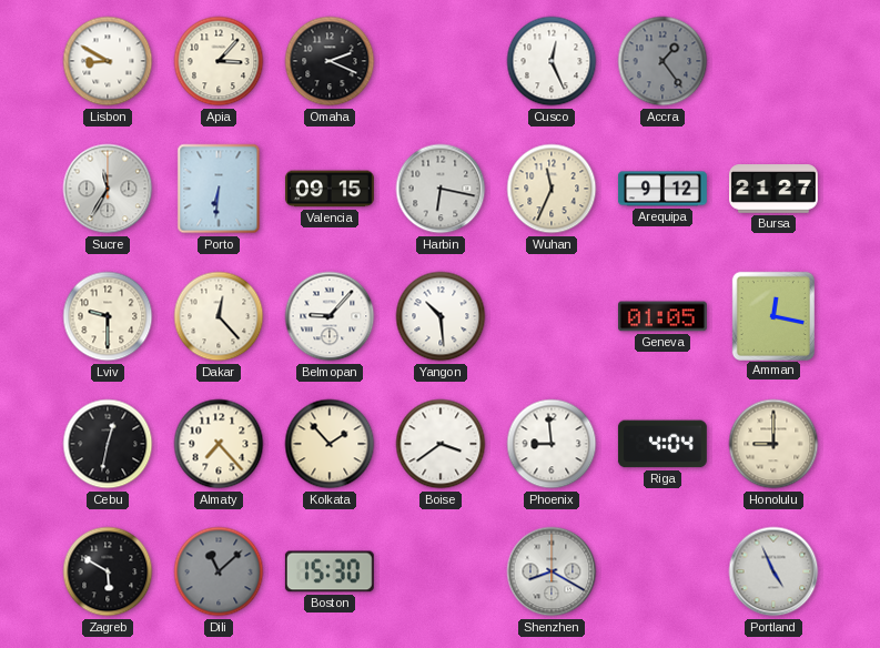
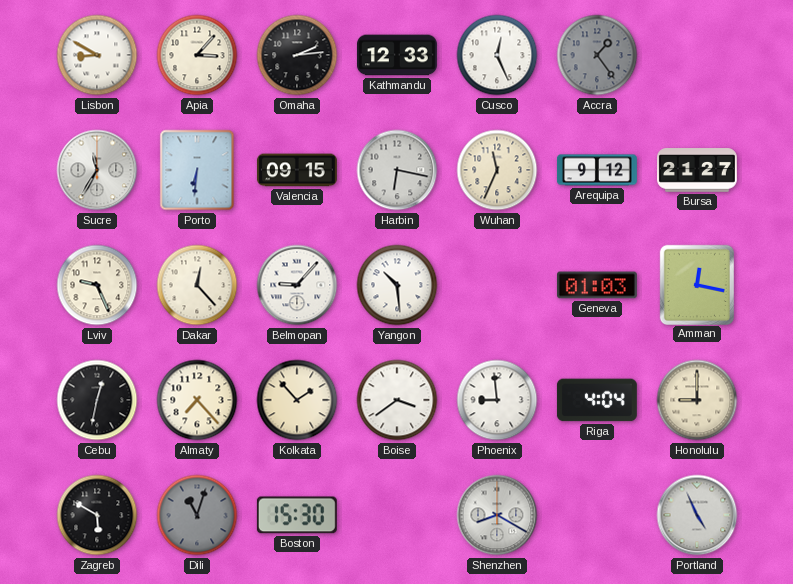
Omaha: 2:19 -> 2:14
Kathmandu: none -> 12:33
Lviv: 9:30 -> 9:26
Geneva: 01:05 -> 01:03
Dili: 11:08 -> 11:03
